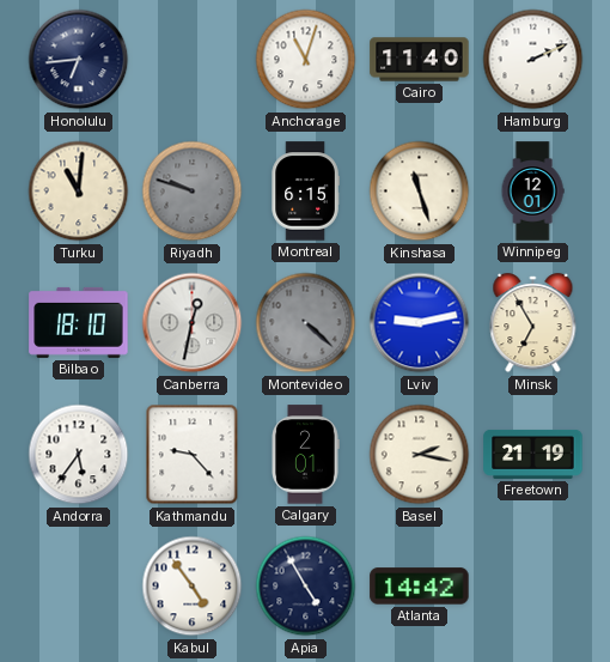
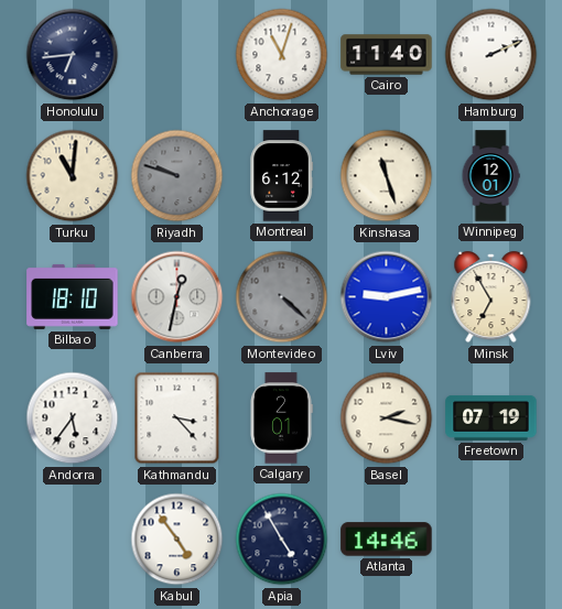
Montreal: 6:15 -> 6:12
Kathmandu: 9:23 -> 3:23
Freetown: 21:19 -> 07:19
Atlanta: 14:42 -> 14:46
